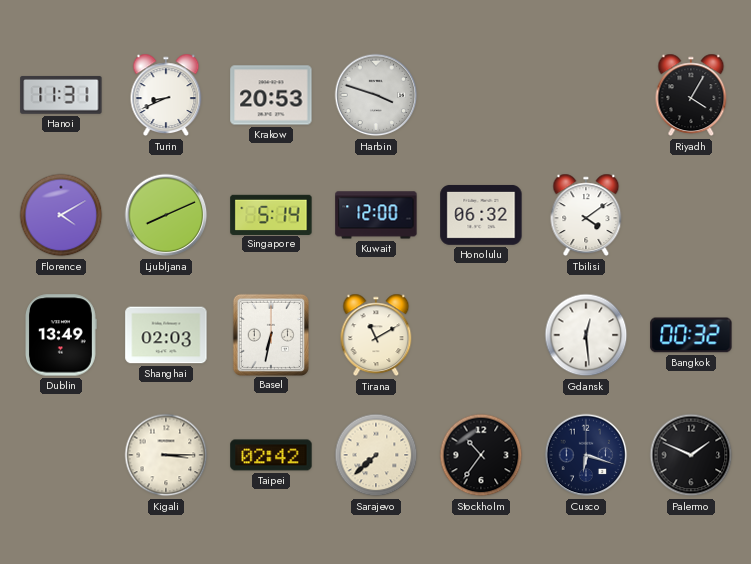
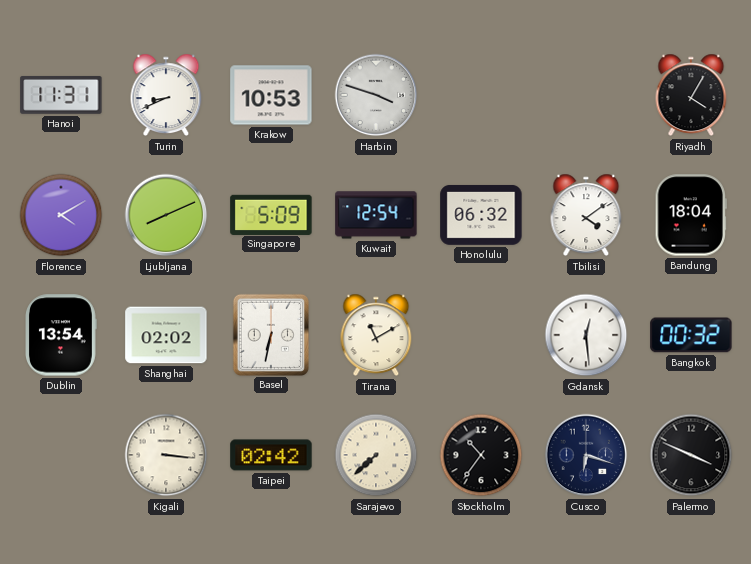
Krakow: 20:53 -> 10:53
Singapore: 5:14 -> 5:09
Kuwait: 12:00 -> 12:54
Bandung: none -> 18:04
Dublin: 13:49 -> 13:54
Shanghai: 02:03 -> 02:02
Kigali: 3:15 -> 3:16
Palermo: 1:49 -> 3:49
